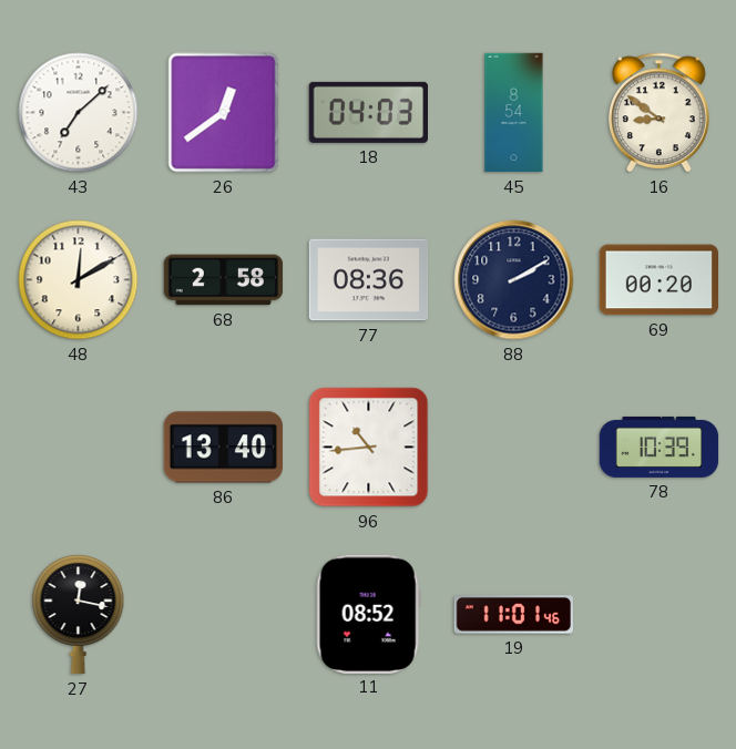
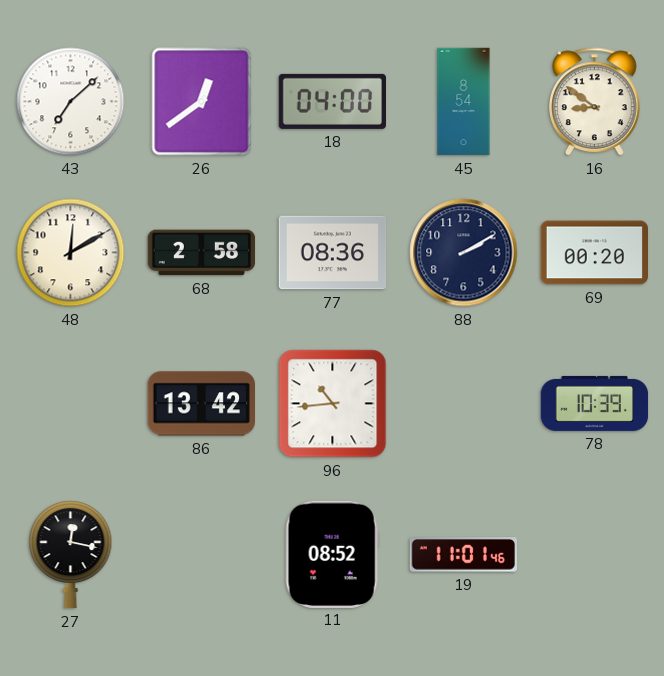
18: 04:03 -> 04:00
86: 13:40 -> 13:42
